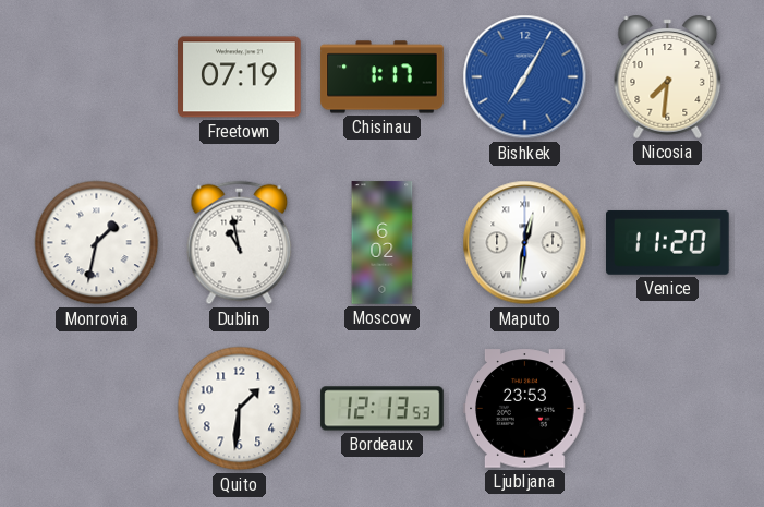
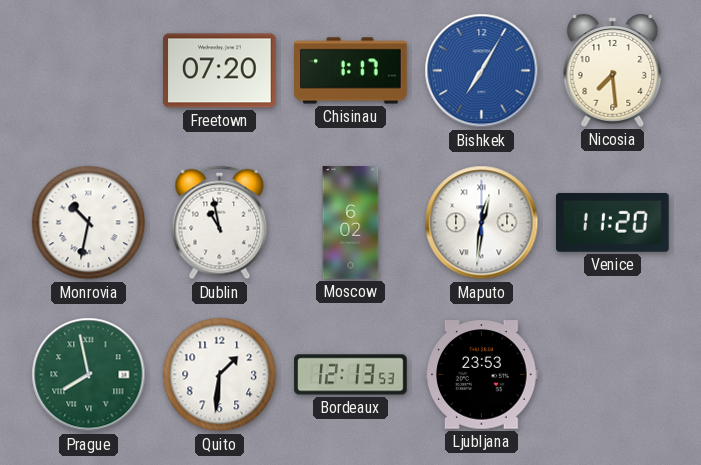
Freetown: 07:19 -> 07:20
Nicosia: 7:31 -> 7:29
Monrovia: 1:32 -> 10:32
Prague: none -> 7:58
